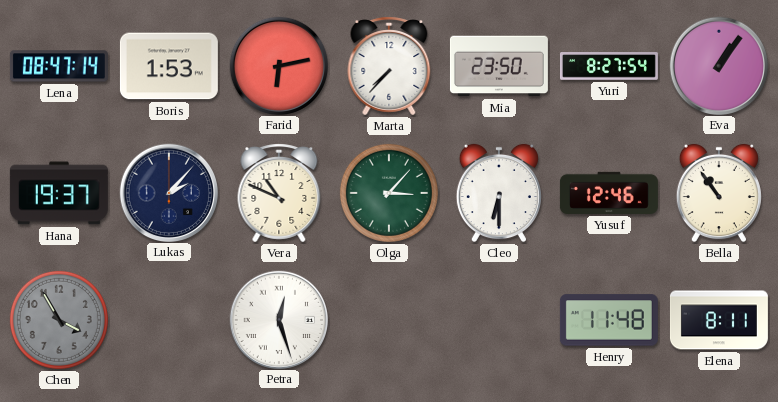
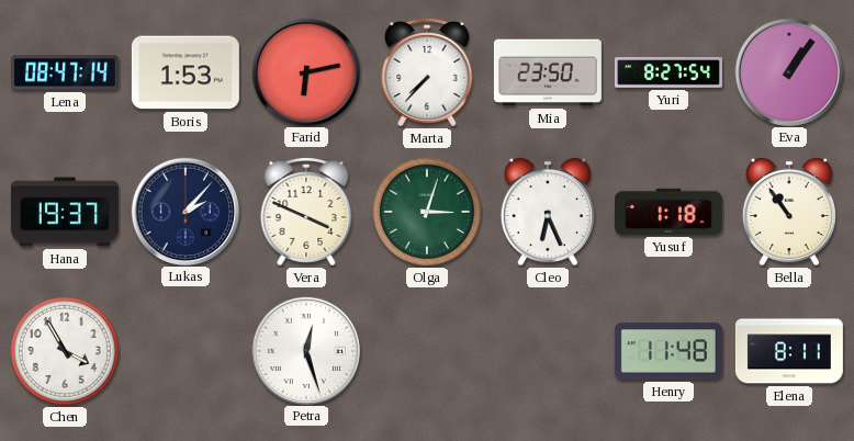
Vera: 10:49 -> 3:49
Olga: 3:07 -> 3:03
Cleo: 6:30 -> 6:26
Yusuf: 12:46 -> 1:18
Chen dial: grey -> white
